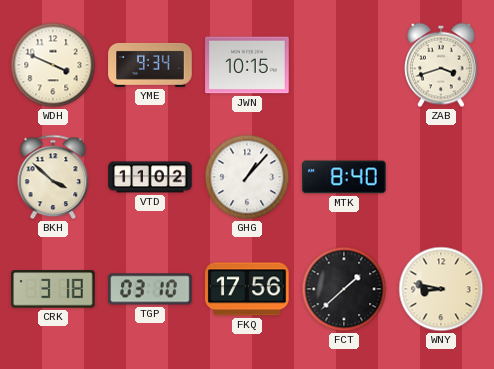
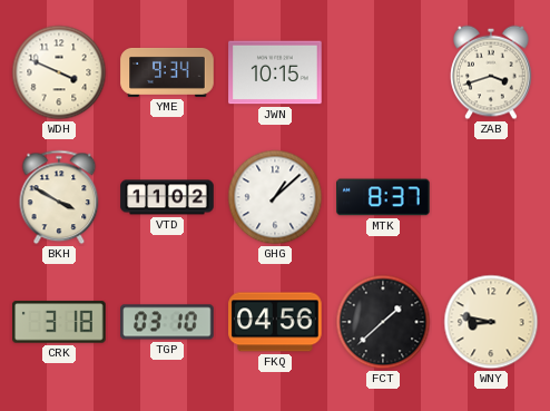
BKH: 3:52 -> 3:50
GHG: 1:07 -> 1:08
MTK: 8:40 -> 8:37
FKQ: 17:56 -> 04:56
